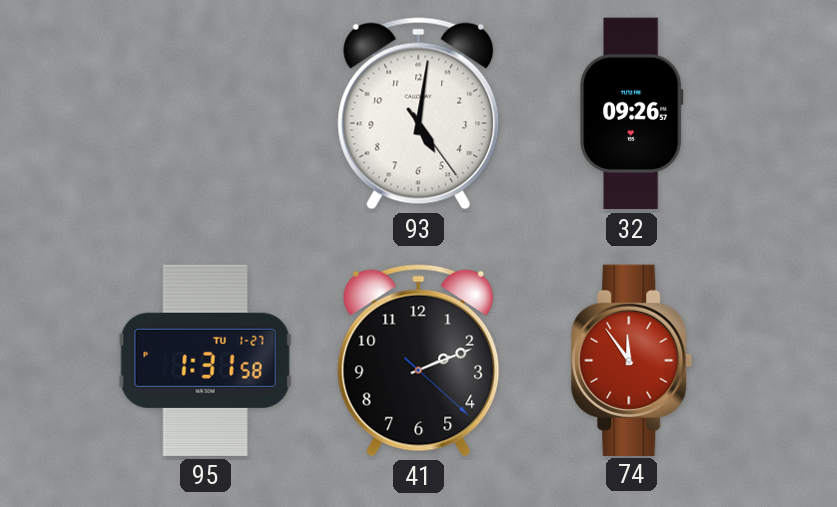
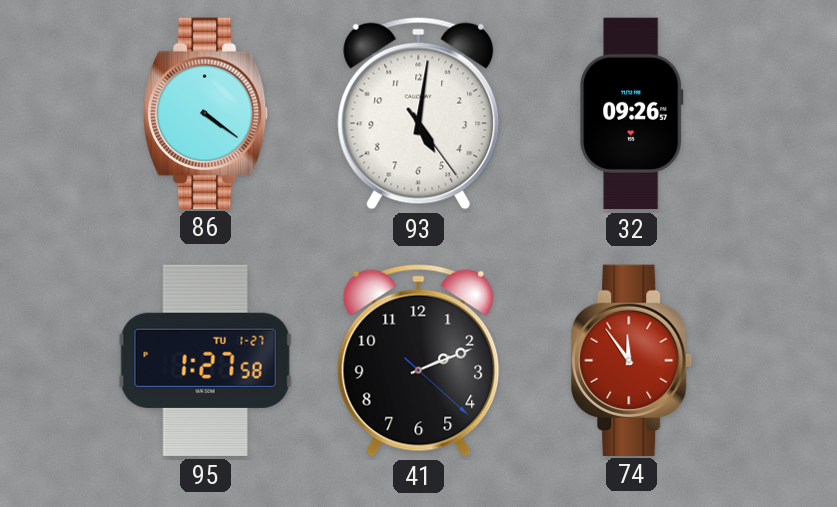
86: none -> 4:21
95: 1:31 -> 1:27
